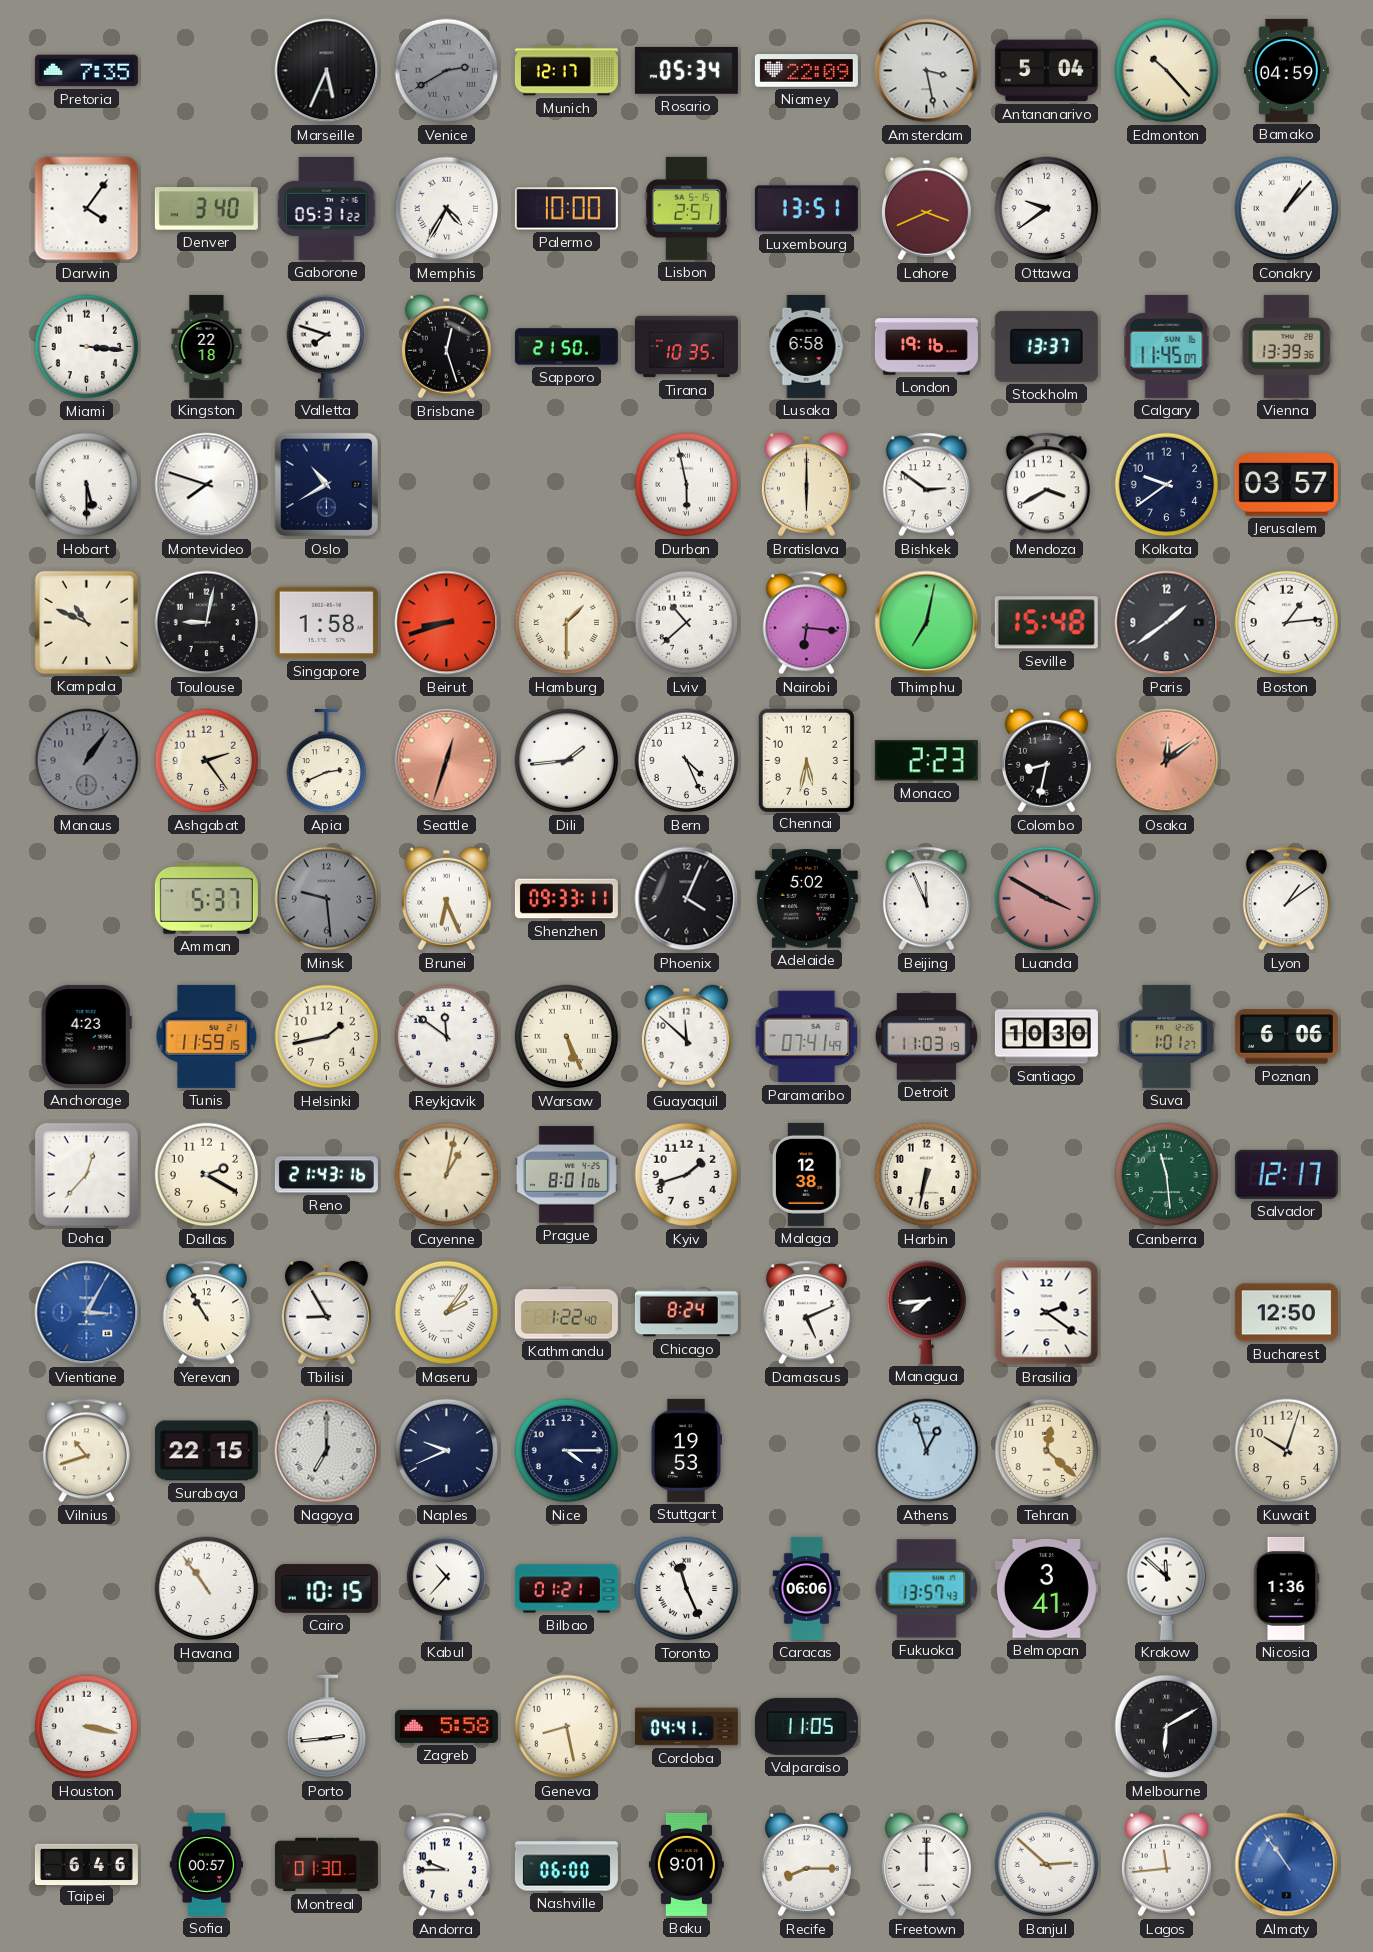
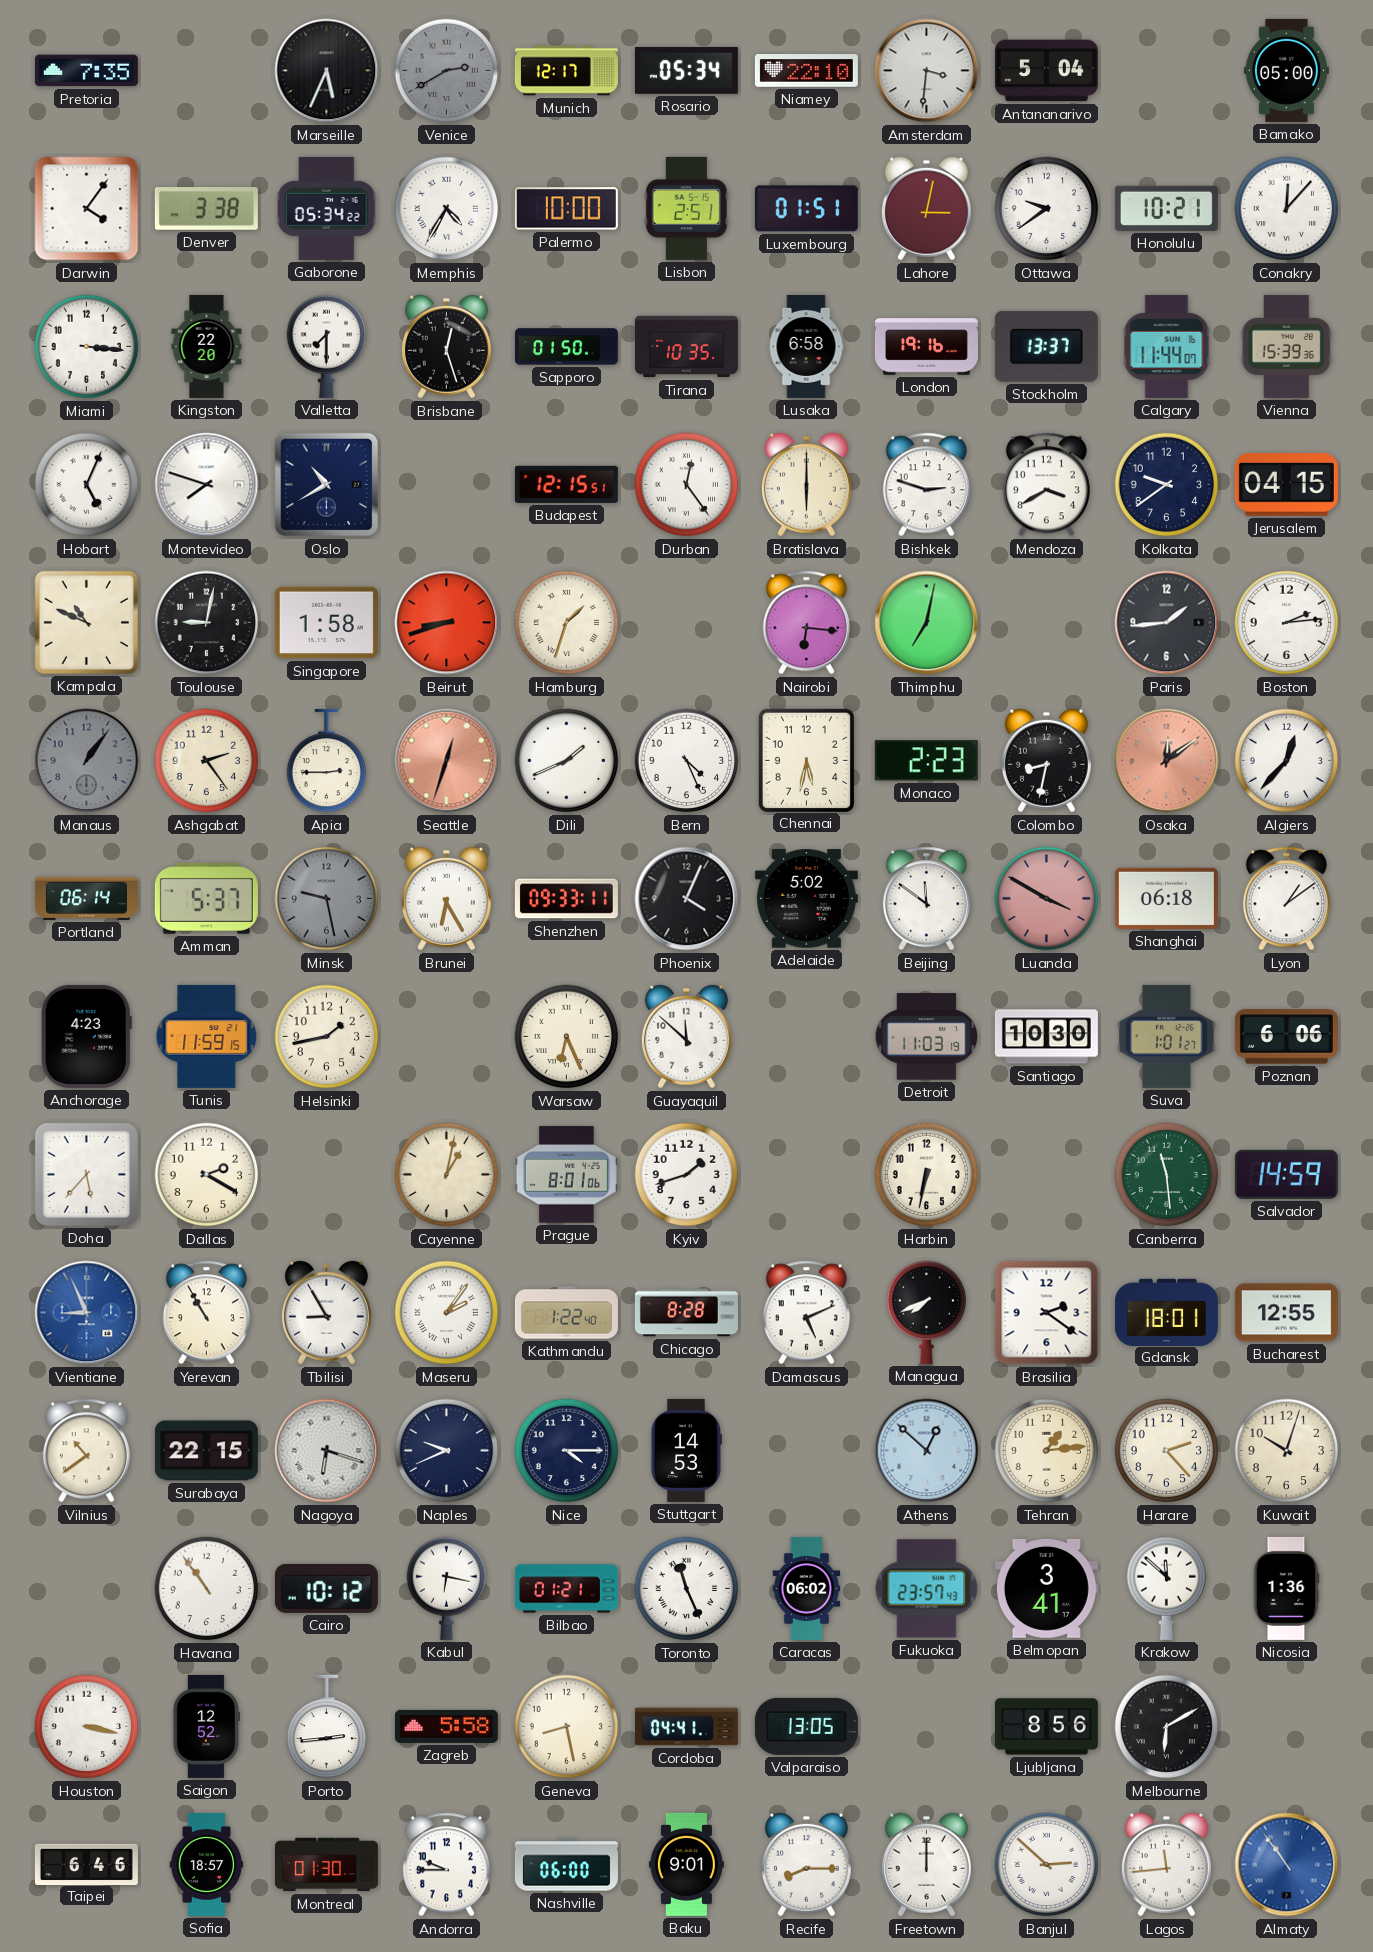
Niamey: 22:09 -> 22:10
Amsterdam: 3:28 -> 3:31
Edmonton: 10:23 -> none
Bamako: 04:59 -> 05:00
Denver: 3:40 -> 3:38
Gaborone: 05:31 -> 05:34
Luxembourg: 13:51 -> 01:51
Lahore: 3:41 -> 3:02
Honolulu: none -> 10:21
Conakry: 1:07 -> 12:07
Kingston: 22:18 -> 22:20
Valletta: 7:48 -> 7:30
Sapporo: 21:50 -> 01:50
Calgary: 11:45 -> 11:44
Vienna: 13:39 -> 15:39
Hobart: 5:30 -> 5:04
Budapest: none -> 12:15
Durban: 5:58 -> 12:24
Bishkek: 2:51 -> 2:48
Jerusalem: 03:57 -> 04:15
Hamburg: 1:30 -> 1:33
Lviv: 10:38 -> none
Seville: 15:48 -> none
Paris: 1:39 -> 1:44
Boston: 1:14 -> 2:14
Apia: 2:41 -> 2:45
Dili: 1:44 -> 1:41
Algiers: none -> 12:37
Portland: none -> 06:14
Minsk: 9:29 -> 9:28
Brunei: 6:26 -> 6:25
Beijing: 11:56 -> 11:51
Shanghai: none -> 06:18
Reykjavik: 11:51 -> none
Warsaw: 5:26 -> 6:26
Paramaribo: 07:41 -> none
Doha: 12:37 -> 5:37
Reno: 21:43 -> none
Malaga: 12:38 -> none
Salvador: 12:17 -> 14:59
Vientiane: 3:05 -> 8:56
Chicago: 8:24 -> 8:28
Managua: 7:44 -> 7:41
Gdansk: none -> 18:01
Bucharest: 12:50 -> 12:55
Vilnius: 10:42 -> 10:39
Nagoya: 7:00 -> 6:18
Stuttgart: 19:53 -> 14:53
Athens: 12:57 -> 12:52
Tehran: 12:22 -> 1:14
Harare: none -> 2:23
Cairo: 10:15 -> 10:12
Kabul: 10:37 -> 6:17
Caracas: 06:06 -> 06:02
Fukuoka: 13:57 -> 23:57
Saigon: none -> 12:52
Valparaiso: 11:05 -> 13:05
Ljubljana: none -> 8:56
Sofia: 00:57 -> 18:57
